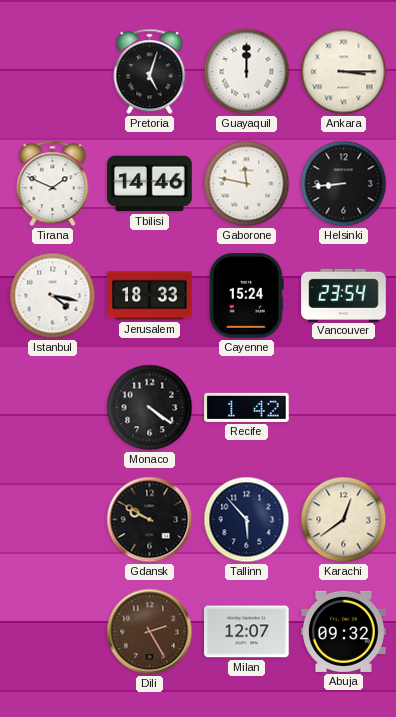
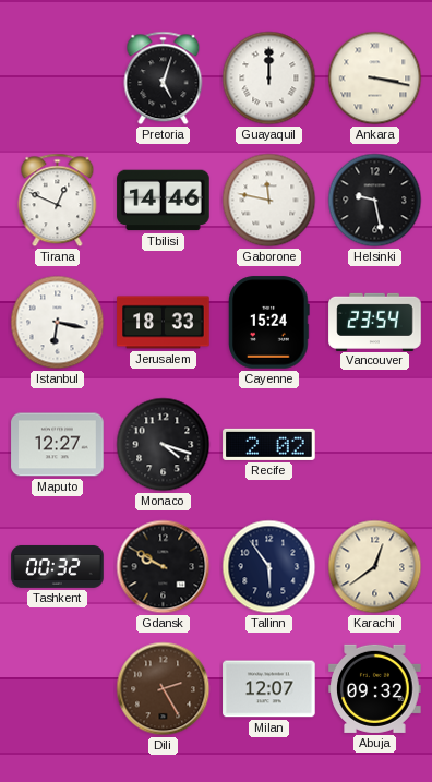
Ankara: 3:15 -> 3:17
Tirana: 1:49 -> 12:49
Helsinki: 8:44 -> 9:28
Istanbul: 4:17 -> 6:17
Maputo: none -> 12:27
Monaco: 4:21 -> 4:18
Recife: 1:42 -> 2:02
Tashkent: none -> 00:32
Tallinn: 5:53 -> 5:54
